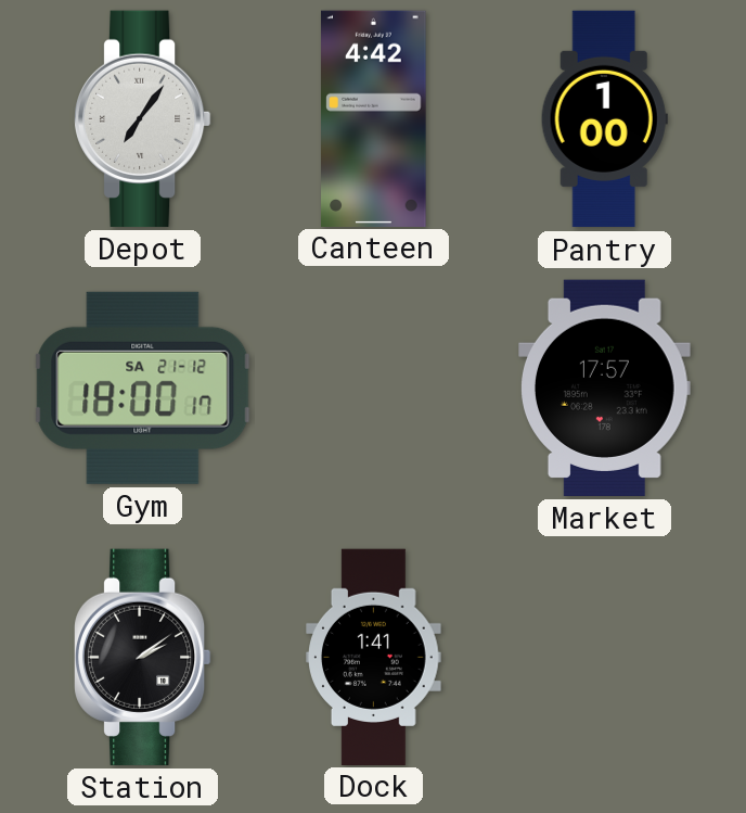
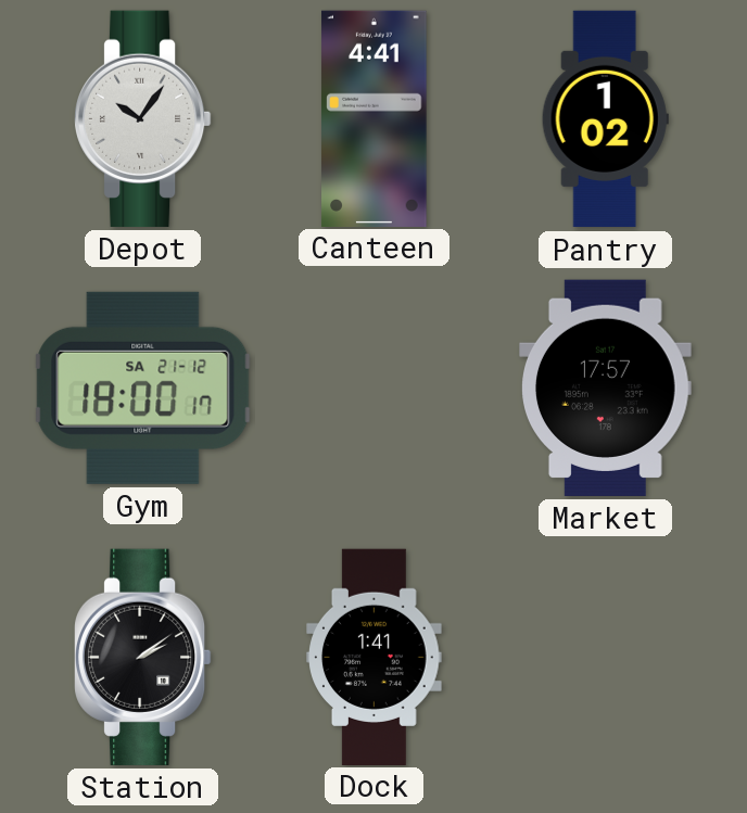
Depot: 7:06 -> 10:06
Canteen: 4:42 -> 4:41
Pantry: 1:00 -> 1:02
